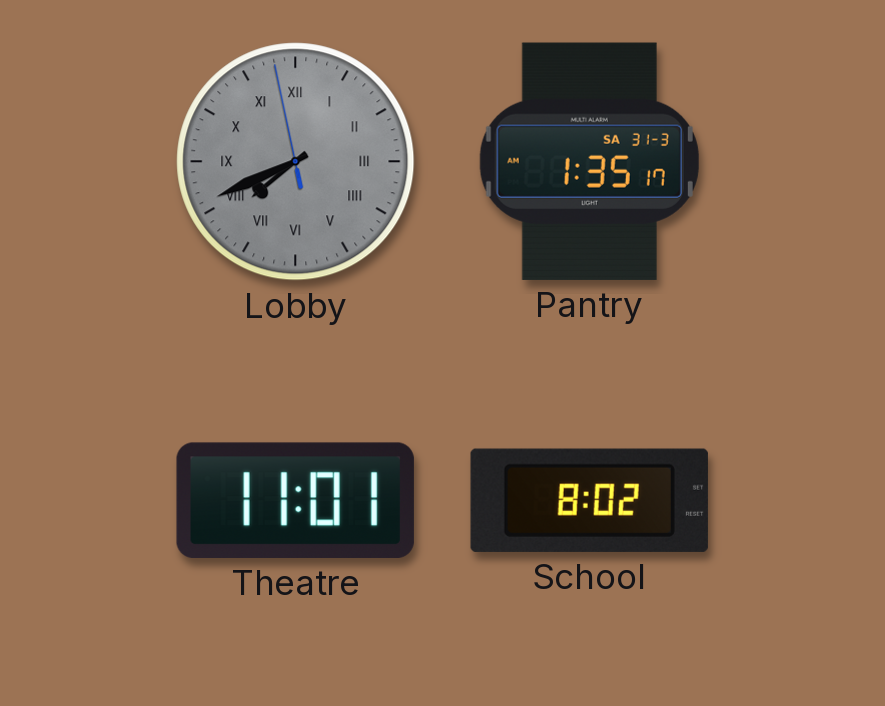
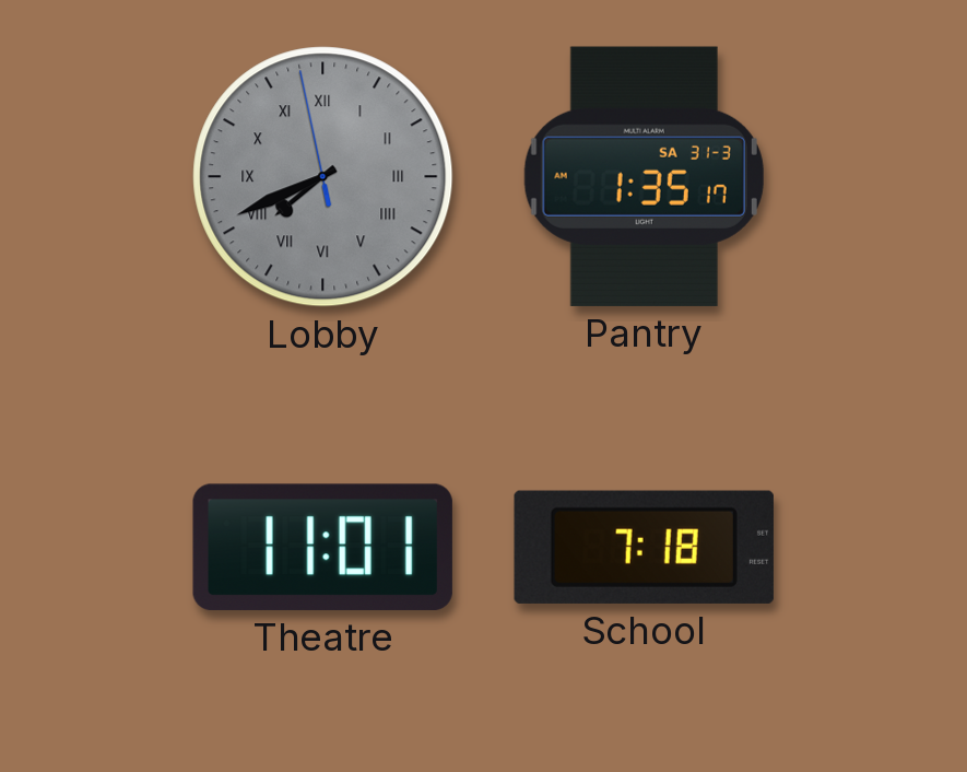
School: 8:02 -> 7:18
